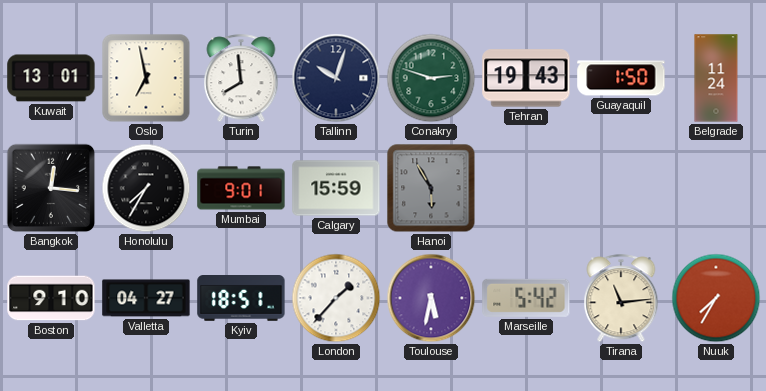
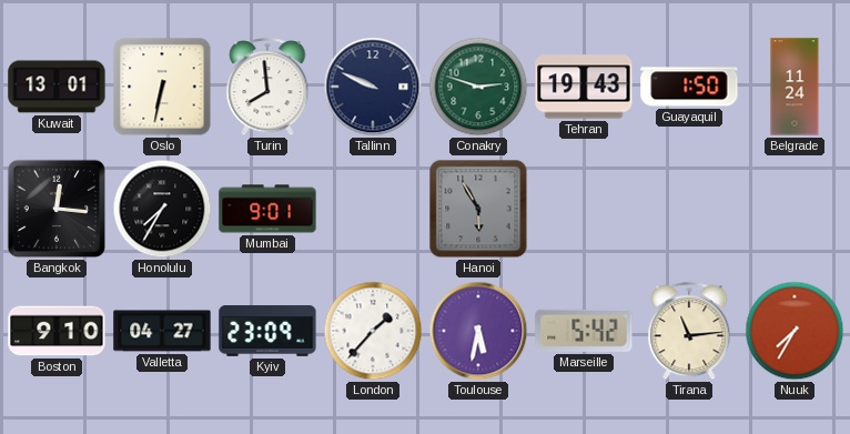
Oslo: 6:58 -> 6:32
Tallinn: 10:03 -> 9:49
Calgary: 15:59 -> none
Kyiv: 18:51 -> 23:09
